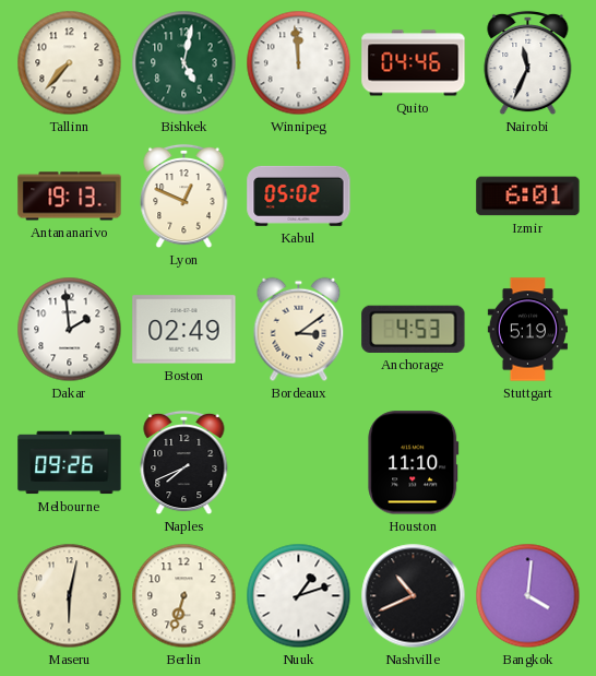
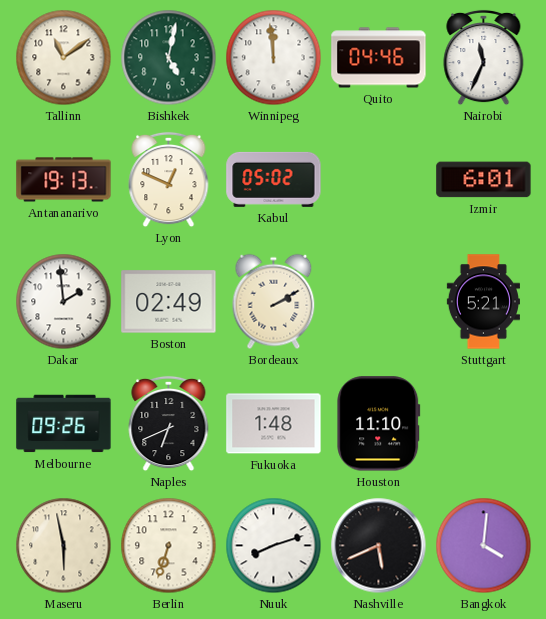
Tallinn: 7:37 -> 11:09
Bordeaux: 3:09 -> 2:10
Anchorage: 4:53 -> none
Stuttgart: 5:19 -> 5:21
Naples: 7:41 -> 6:41
Fukuoka: none -> 1:48
Maseru: 6:02 -> 5:58
Nuuk: 1:12 -> 8:12
Nashville: 10:41 -> 5:41
